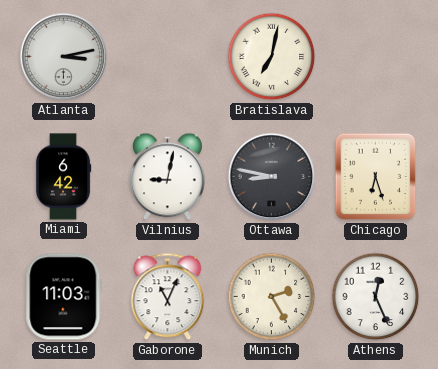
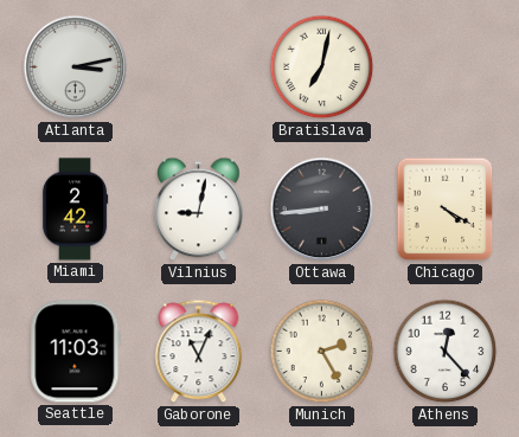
Miami: 6:42 -> 2:42
Ottawa: 8:47 -> 8:44
Chicago: 6:27 -> 4:20
Athens: 12:26 -> 12:23
